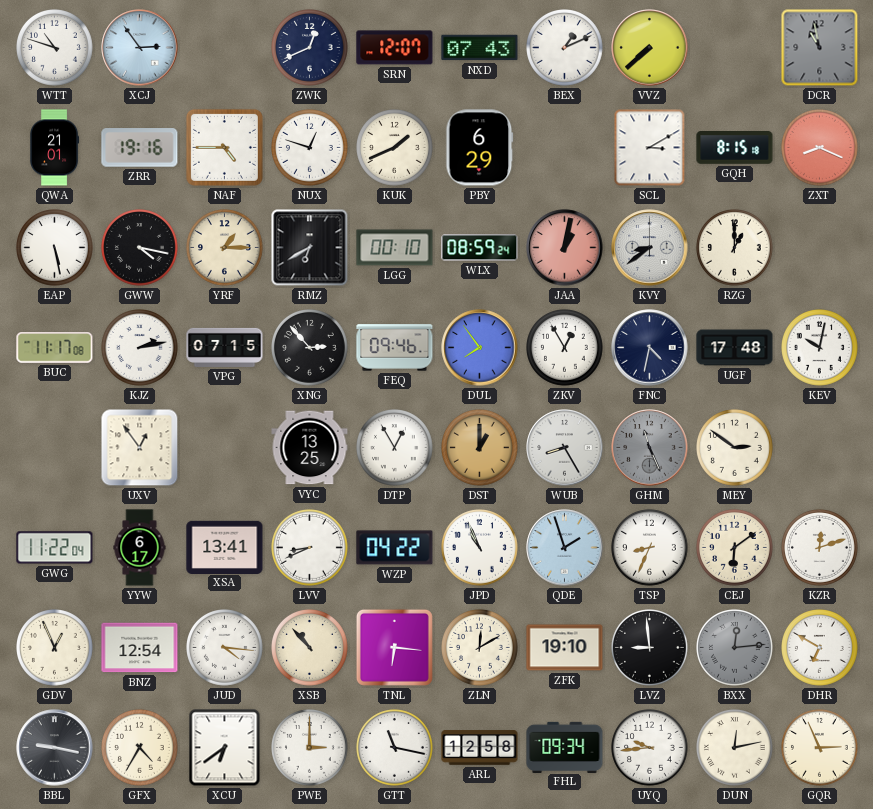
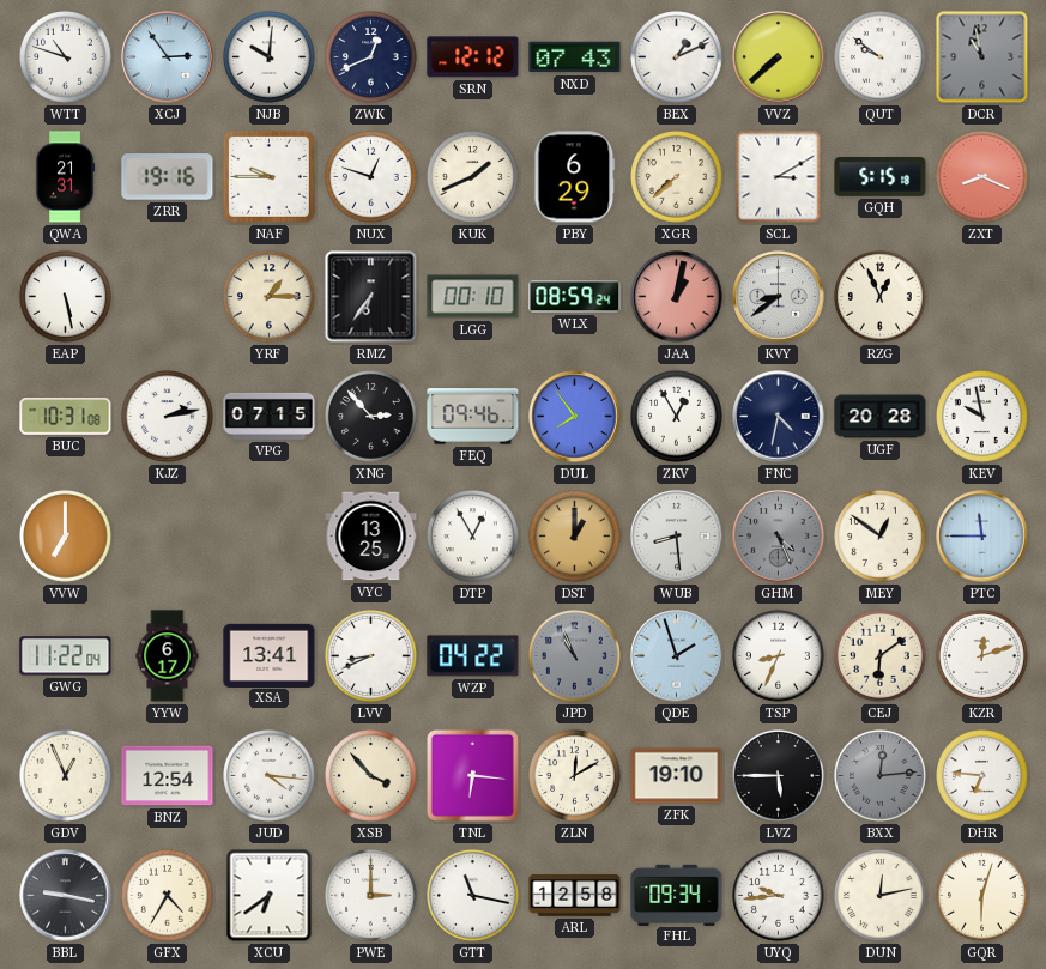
NJB: none -> 10:01
SRN: 12:07 -> 12:12
QUT: none -> 9:51
QWA: 21:01 -> 21:31
NAF: 4:45 -> 9:45
XGR: none -> 7:38
GQH: 8:15 -> 5:15
GWW: 4:17 -> none
RMZ: 6:40 -> 6:36
RZG: 1:00 -> 12:56
BUC: 11:17 -> 10:31
UGF: 17:48 -> 20:28
KEV: 10:02 -> 9:58
VVW: none -> 7:00
UXV: 12:54 -> none
WUB: 8:25 -> 8:29
GHM: 11:26 -> 4:26
MEY: 2:51 -> 12:51
PTC: none -> 11:45
JPD dial: white -> grey
XSB: 10:53 -> 3:53
LVZ: 8:59 -> 5:45
DHR: 6:50 -> 6:46
GQR: 2:56 -> 6:03
